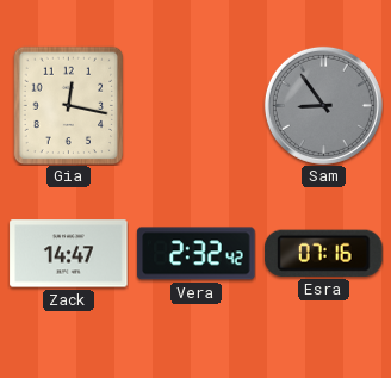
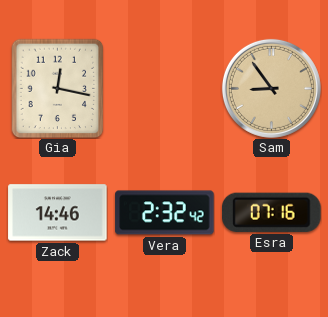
Sam dial: grey -> champagne
Zack: 14:47 -> 14:46
